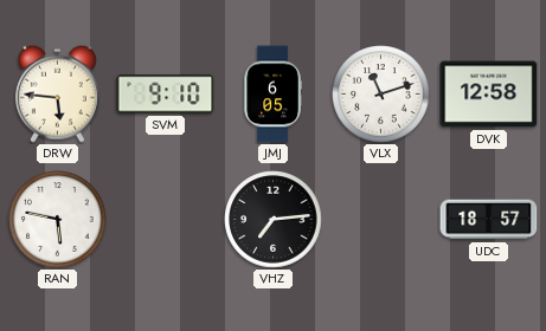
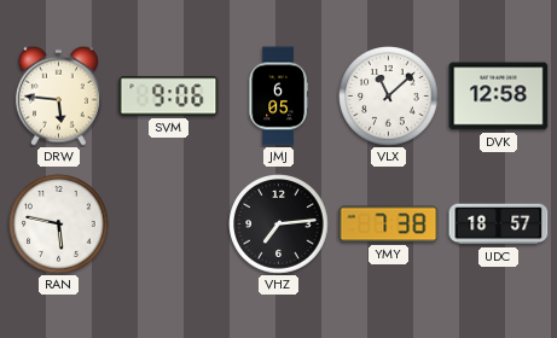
SVM: 9:10 -> 9:06
VLX: 11:12 -> 11:08
YMY: none -> 7:38
